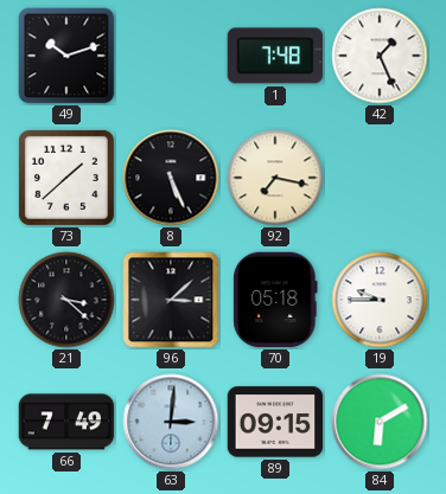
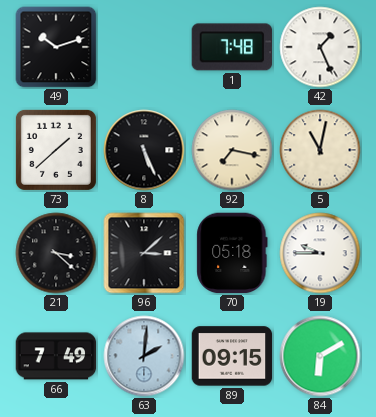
5: none -> 11:02
63: 3:01 -> 2:01
